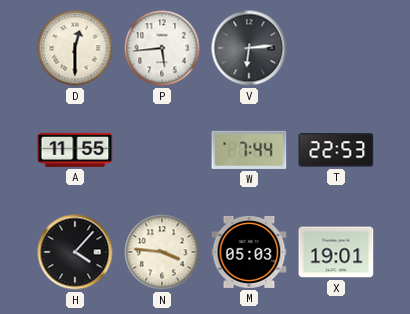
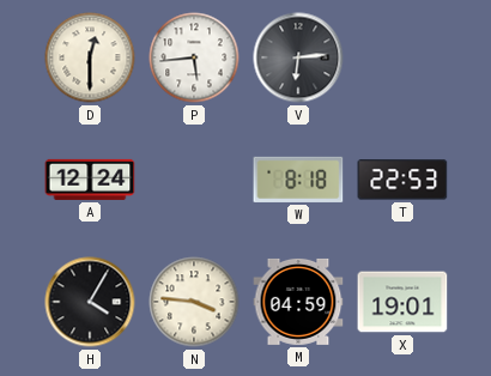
A: 11:55 -> 12:24
W: 7:44 -> 8:18
H: 4:07 -> 4:05
M: 05:03 -> 04:59
